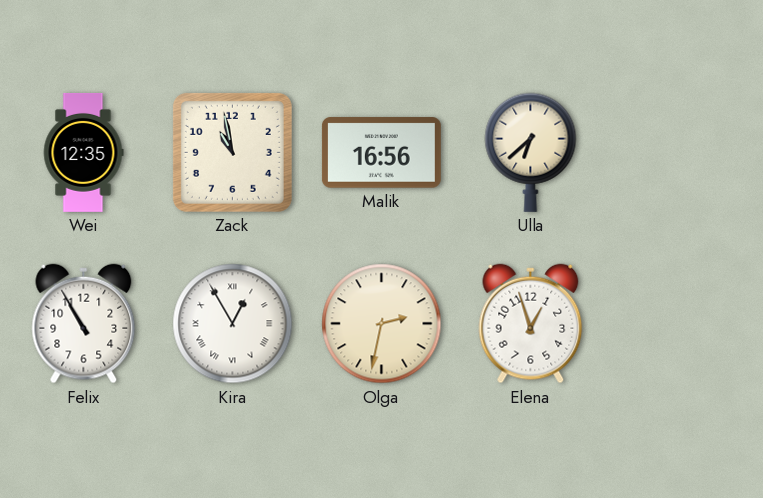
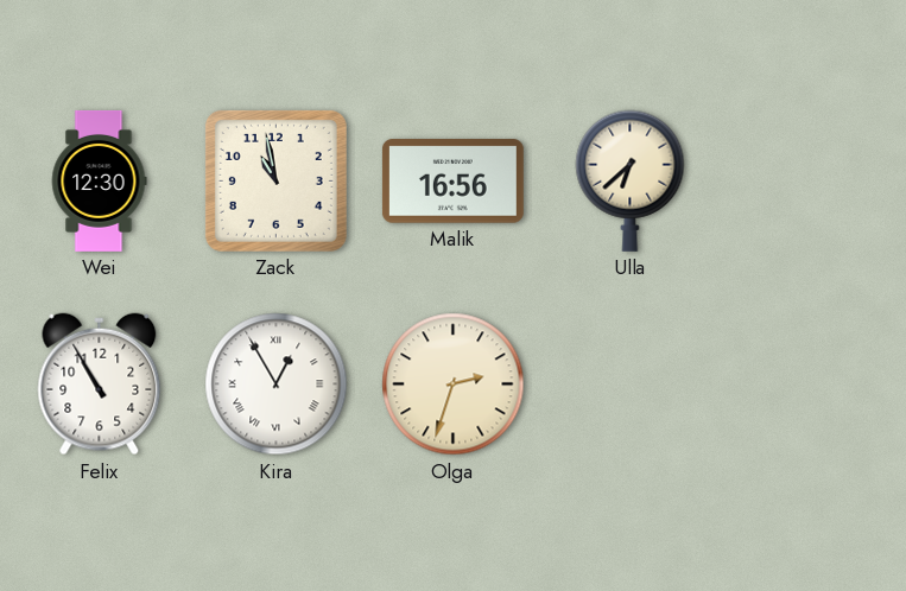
Wei: 12:35 -> 12:30
Olga: 2:32 -> 2:33
Elena: 12:57 -> none
